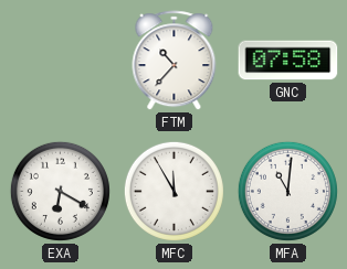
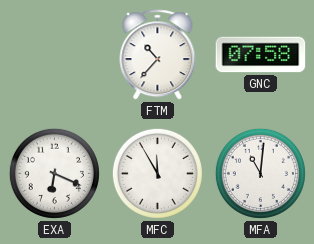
EXA: 6:20 -> 6:19
